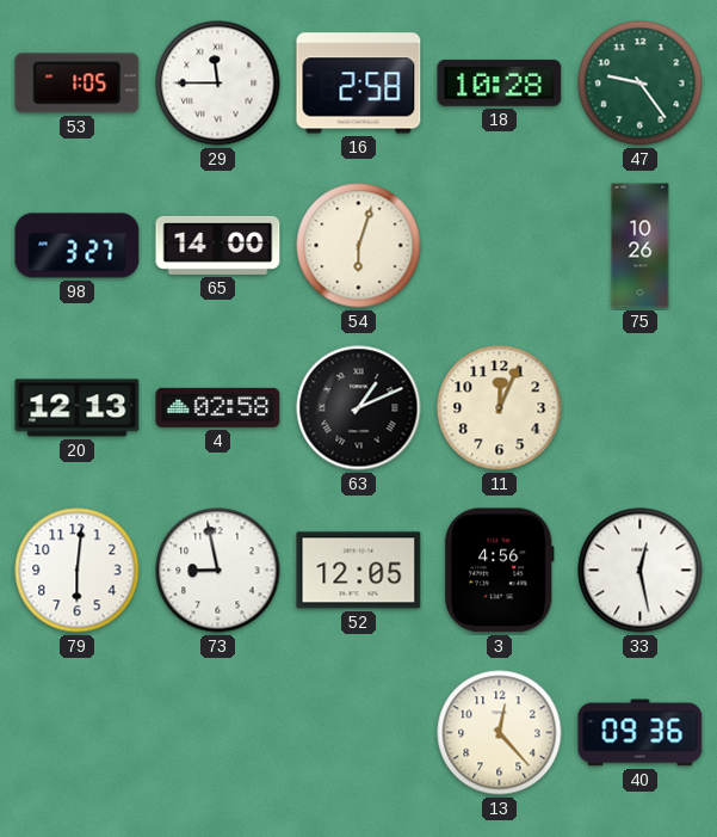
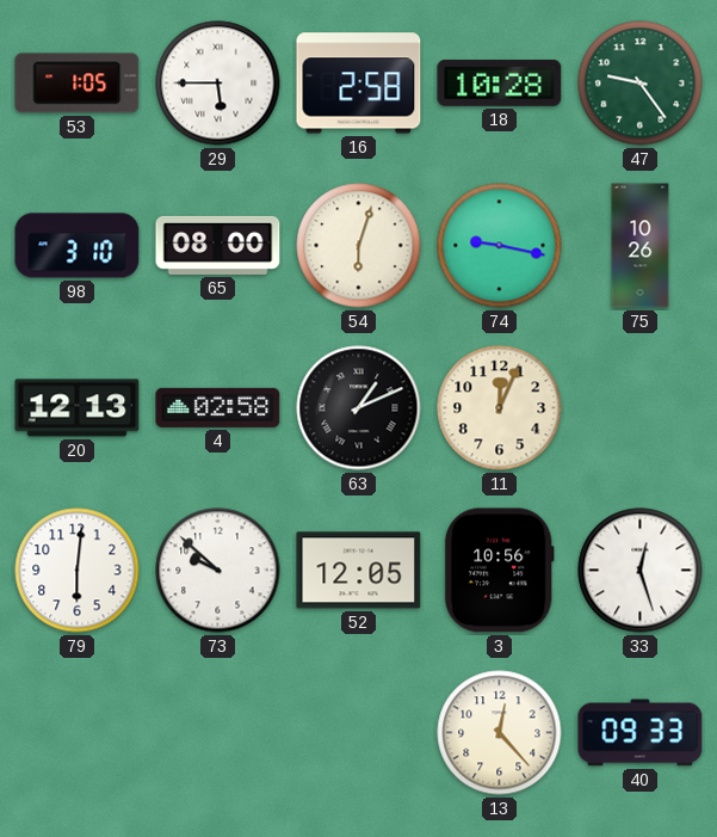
29: 11:45 -> 5:45
98: 3:27 -> 3:10
65: 14:00 -> 08:00
74: none -> 9:17
73: 8:58 -> 9:52
3: 4:56 -> 10:56
33: 12:28 -> 12:27
40: 09:36 -> 09:33
